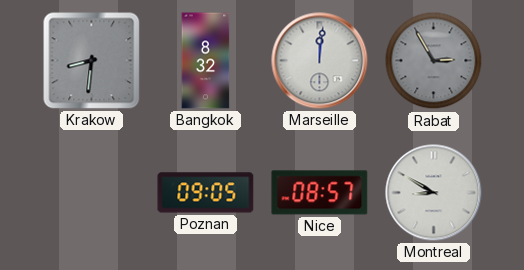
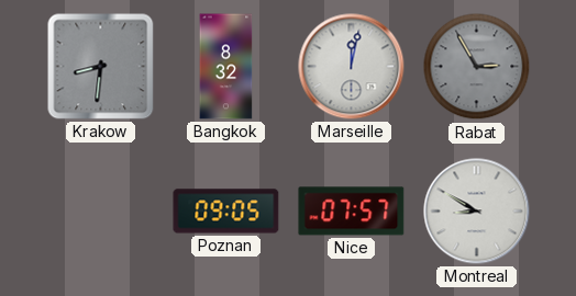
Marseille: 12:01 -> 12:02
Nice: 08:57 -> 07:57
